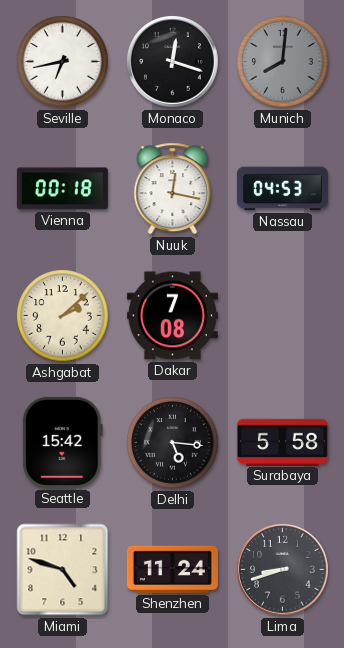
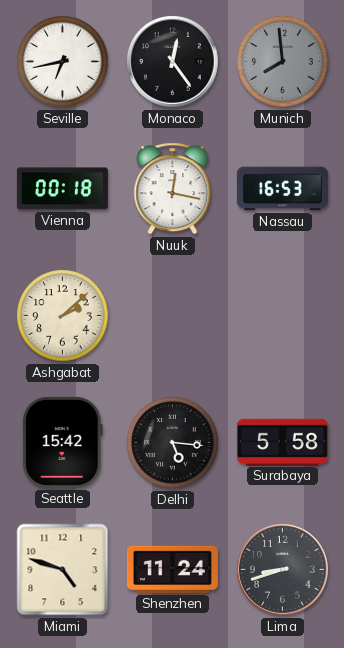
Monaco: 12:18 -> 12:24
Munich: 8:01 -> 7:59
Nassau: 04:53 -> 16:53
Dakar: 7:08 -> none
